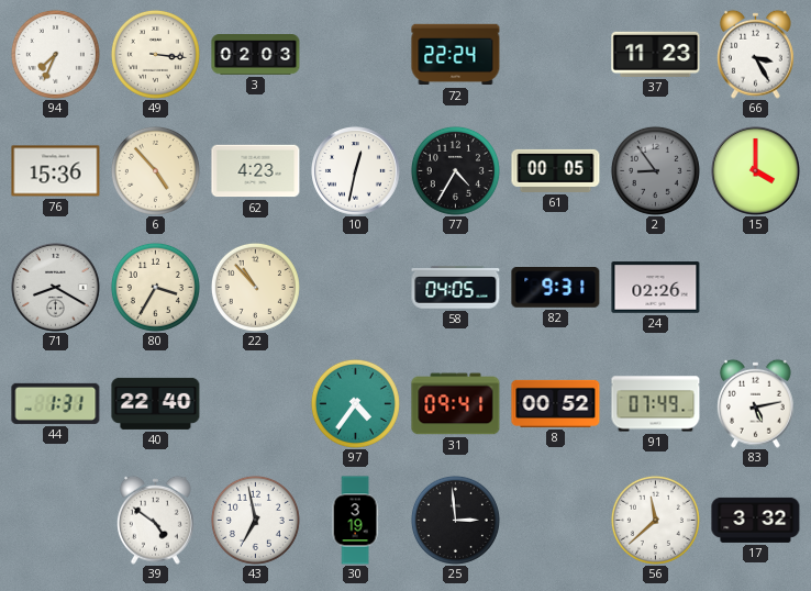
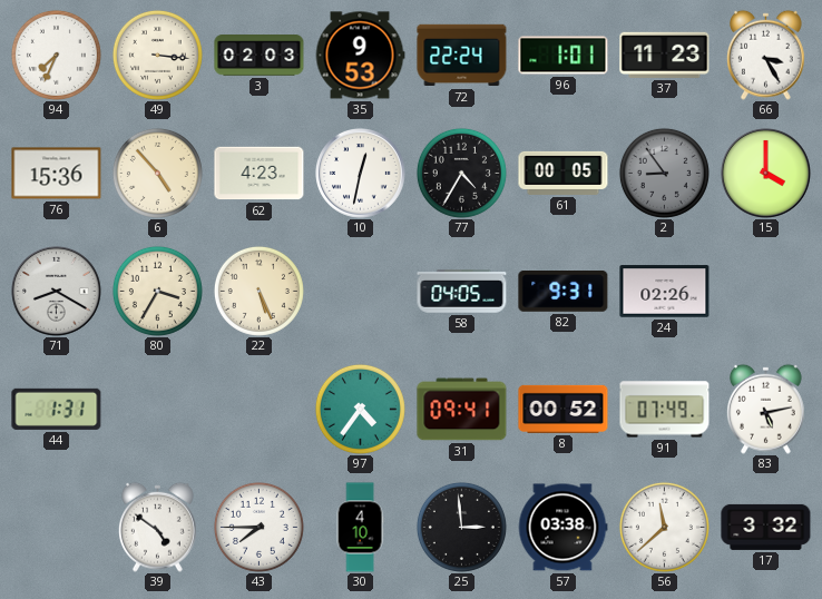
35: none -> 9:53
96: none -> 1:01
22: 10:53 -> 5:26
40: 22:40 -> none
43: 6:58 -> 7:45
30: 3:19 -> 4:10
57: none -> 03:38
